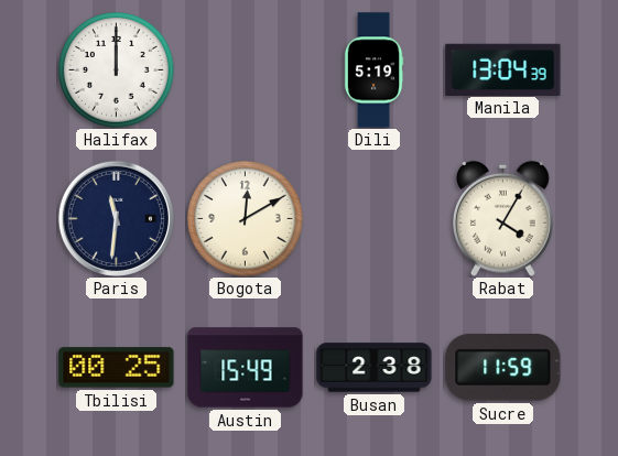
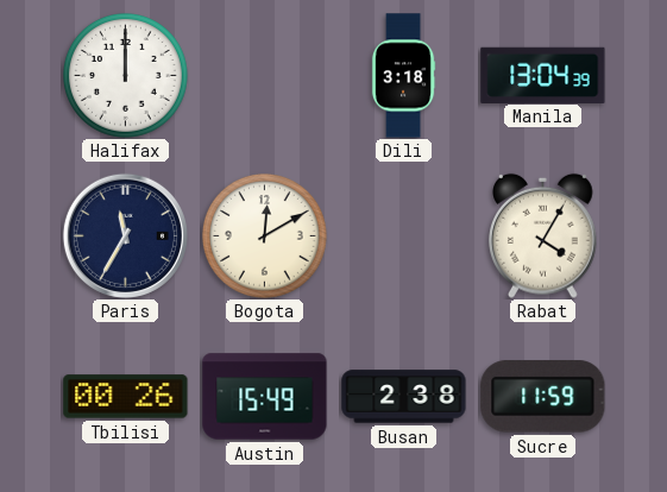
Dili: 5:19 -> 3:18
Paris: 11:31 -> 11:35
Tbilisi: 00:25 -> 00:26
